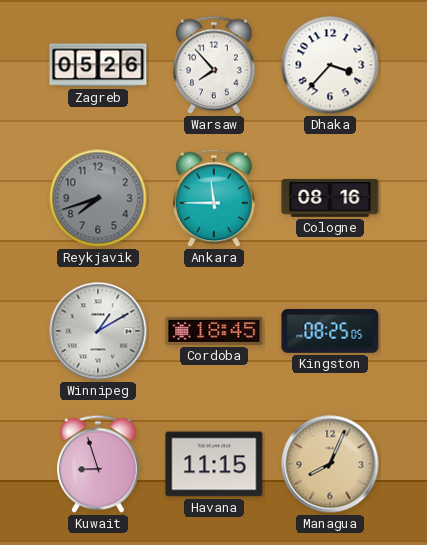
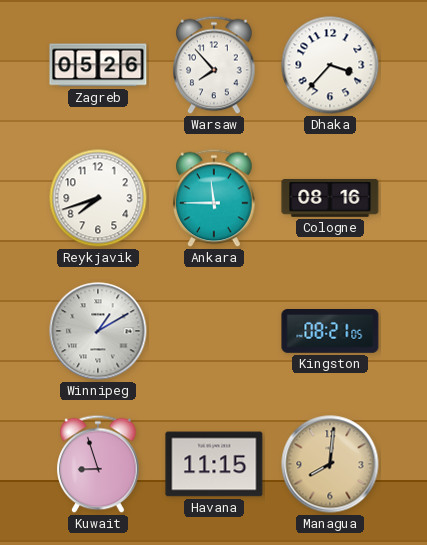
Reykjavik dial: grey -> white
Cordoba: 18:45 -> none
Kingston: 08:25 -> 08:21
Managua: 8:04 -> 8:01
